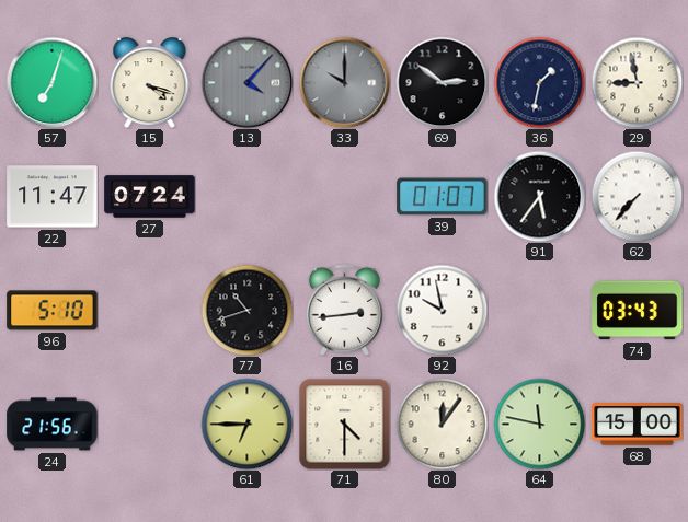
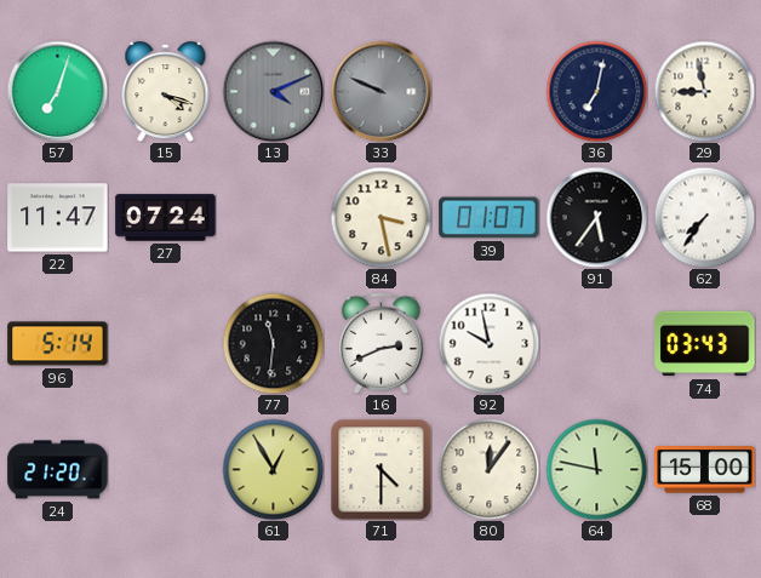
13: 4:07 -> 4:11
33: 10:00 -> 9:49
69: 2:51 -> none
36: 1:32 -> 7:02
84: none -> 3:28
62: 7:37 -> 7:36
96: 5:10 -> 5:14
77: 10:42 -> 11:31
16: 2:44 -> 2:41
24: 21:56 -> 21:20
61: 6:45 -> 12:55
